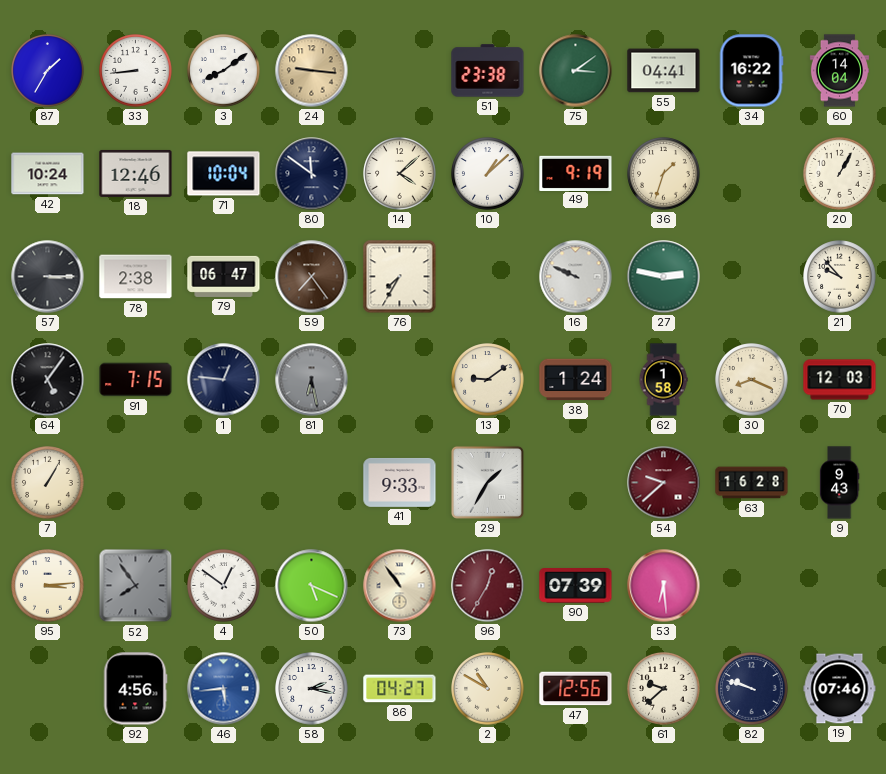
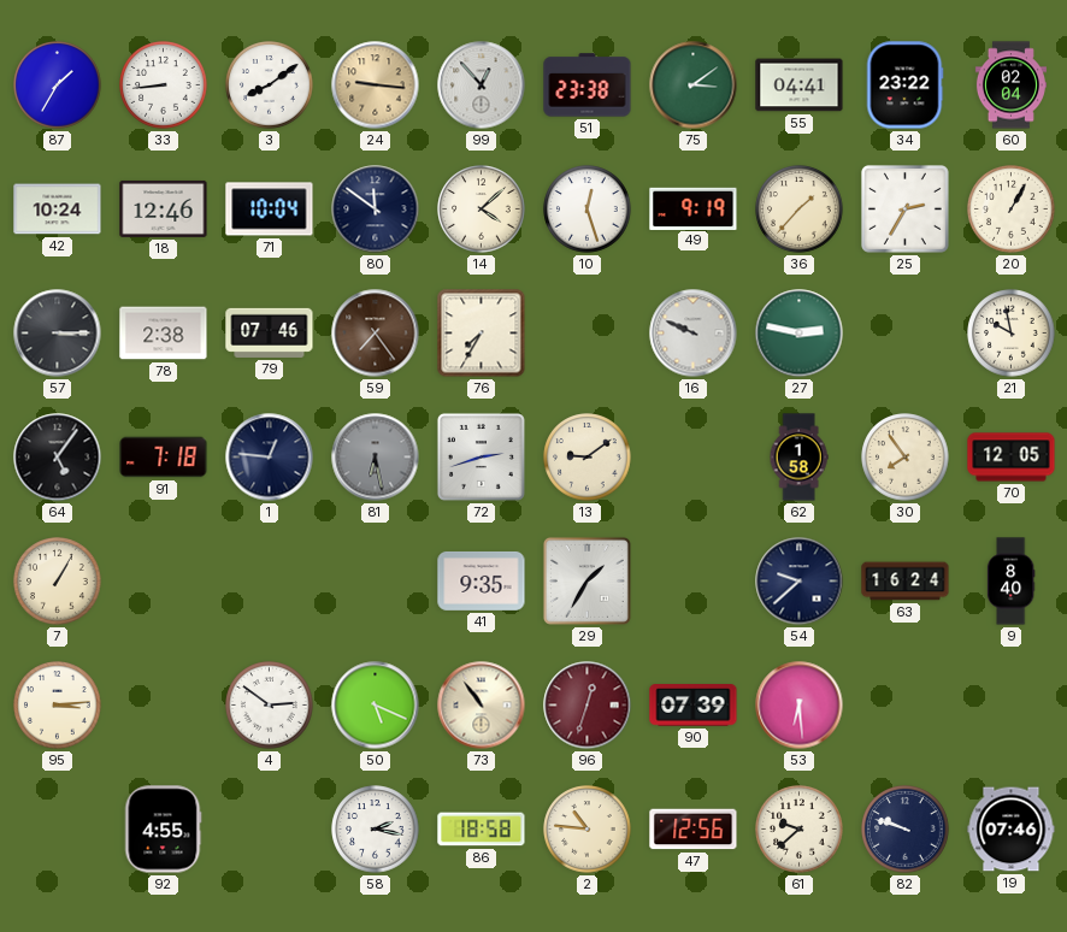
99: none -> 12:53
34: 16:22 -> 23:22
60: 14:04 -> 02:04
10: 1:08 -> 12:27
36: 1:33 -> 1:37
25: none -> 2:35
79: 06:47 -> 07:46
21: 9:53 -> 9:58
91: 7:15 -> 7:18
72: none -> 2:42
38: 1:24 -> none
30: 8:19 -> 7:54
70: 12:03 -> 12:05
41: 9:33 -> 9:35
54 dial: burgundy -> navy
63: 16:28 -> 16:24
9: 9:43 -> 8:40
52: 7:54 -> none
4: 12:51 -> 2:51
96: 12:35 -> 12:33
92: 4:56 -> 4:55
46: 5:44 -> none
86: 04:27 -> 18:58
2: 10:50 -> 10:46
